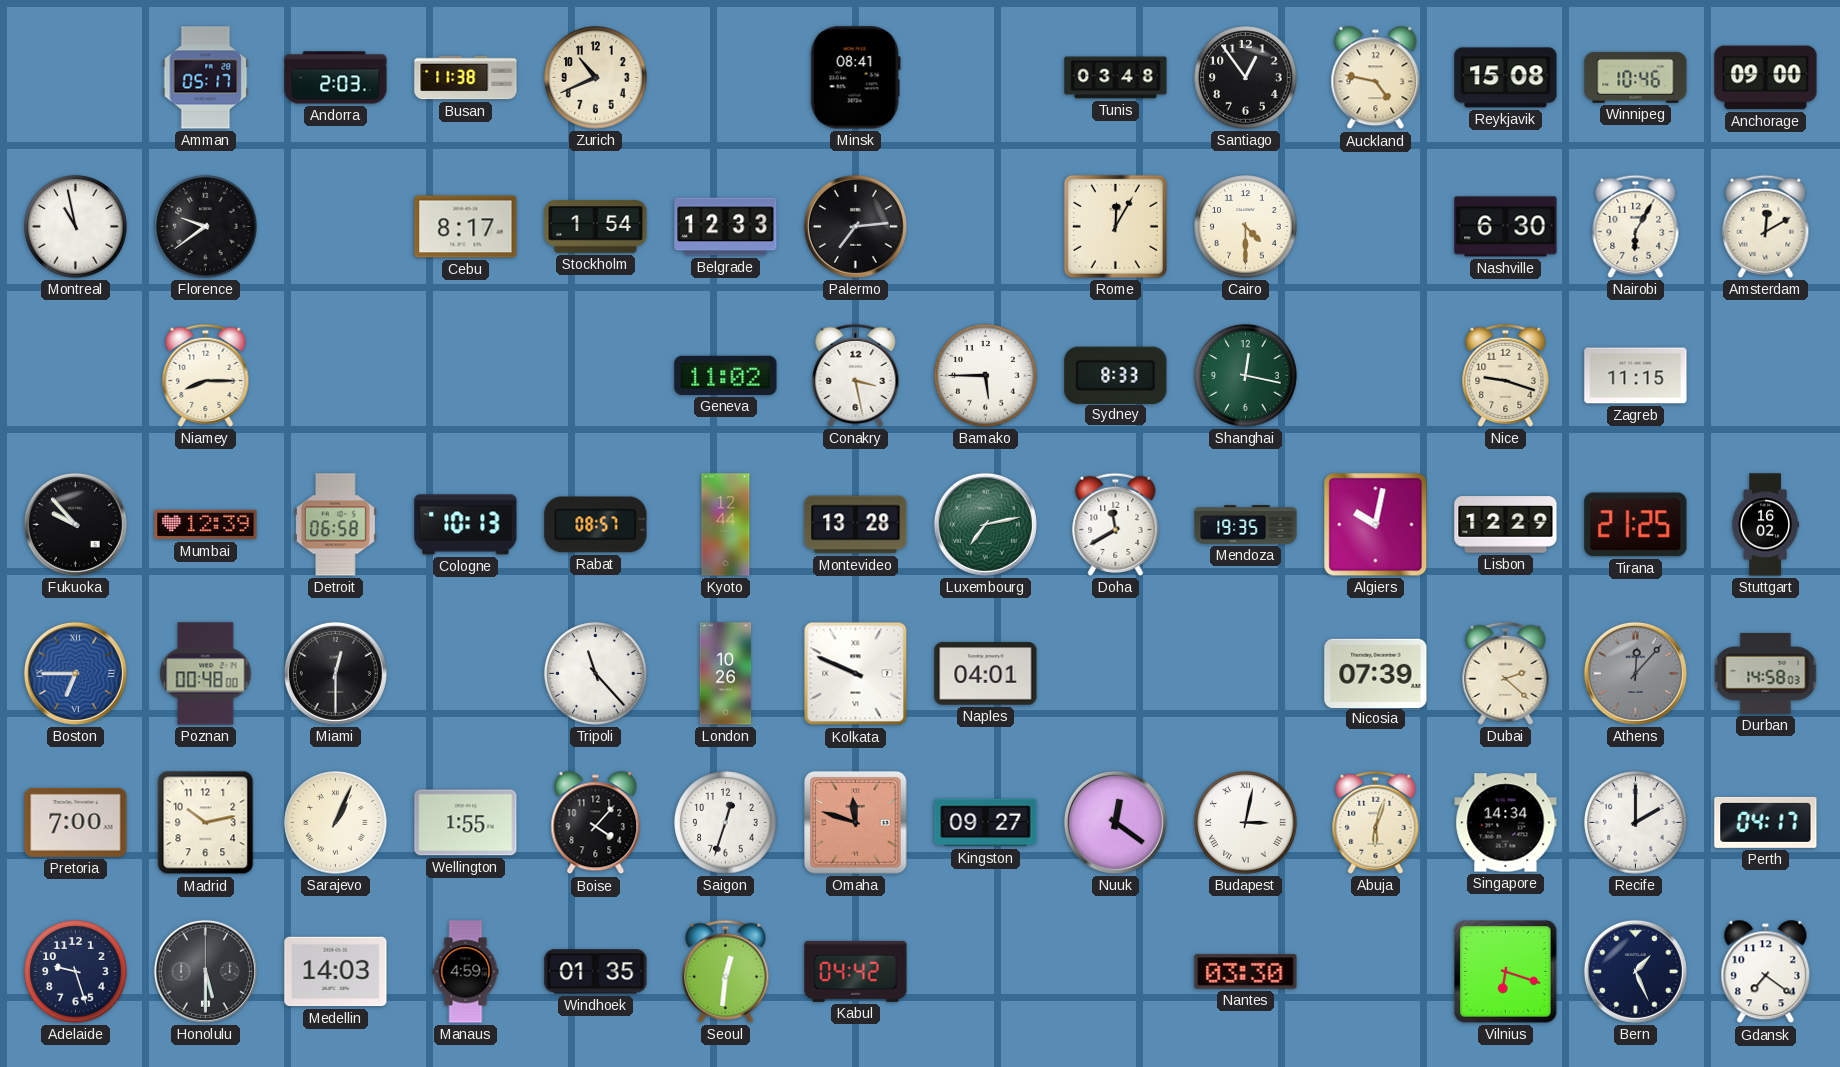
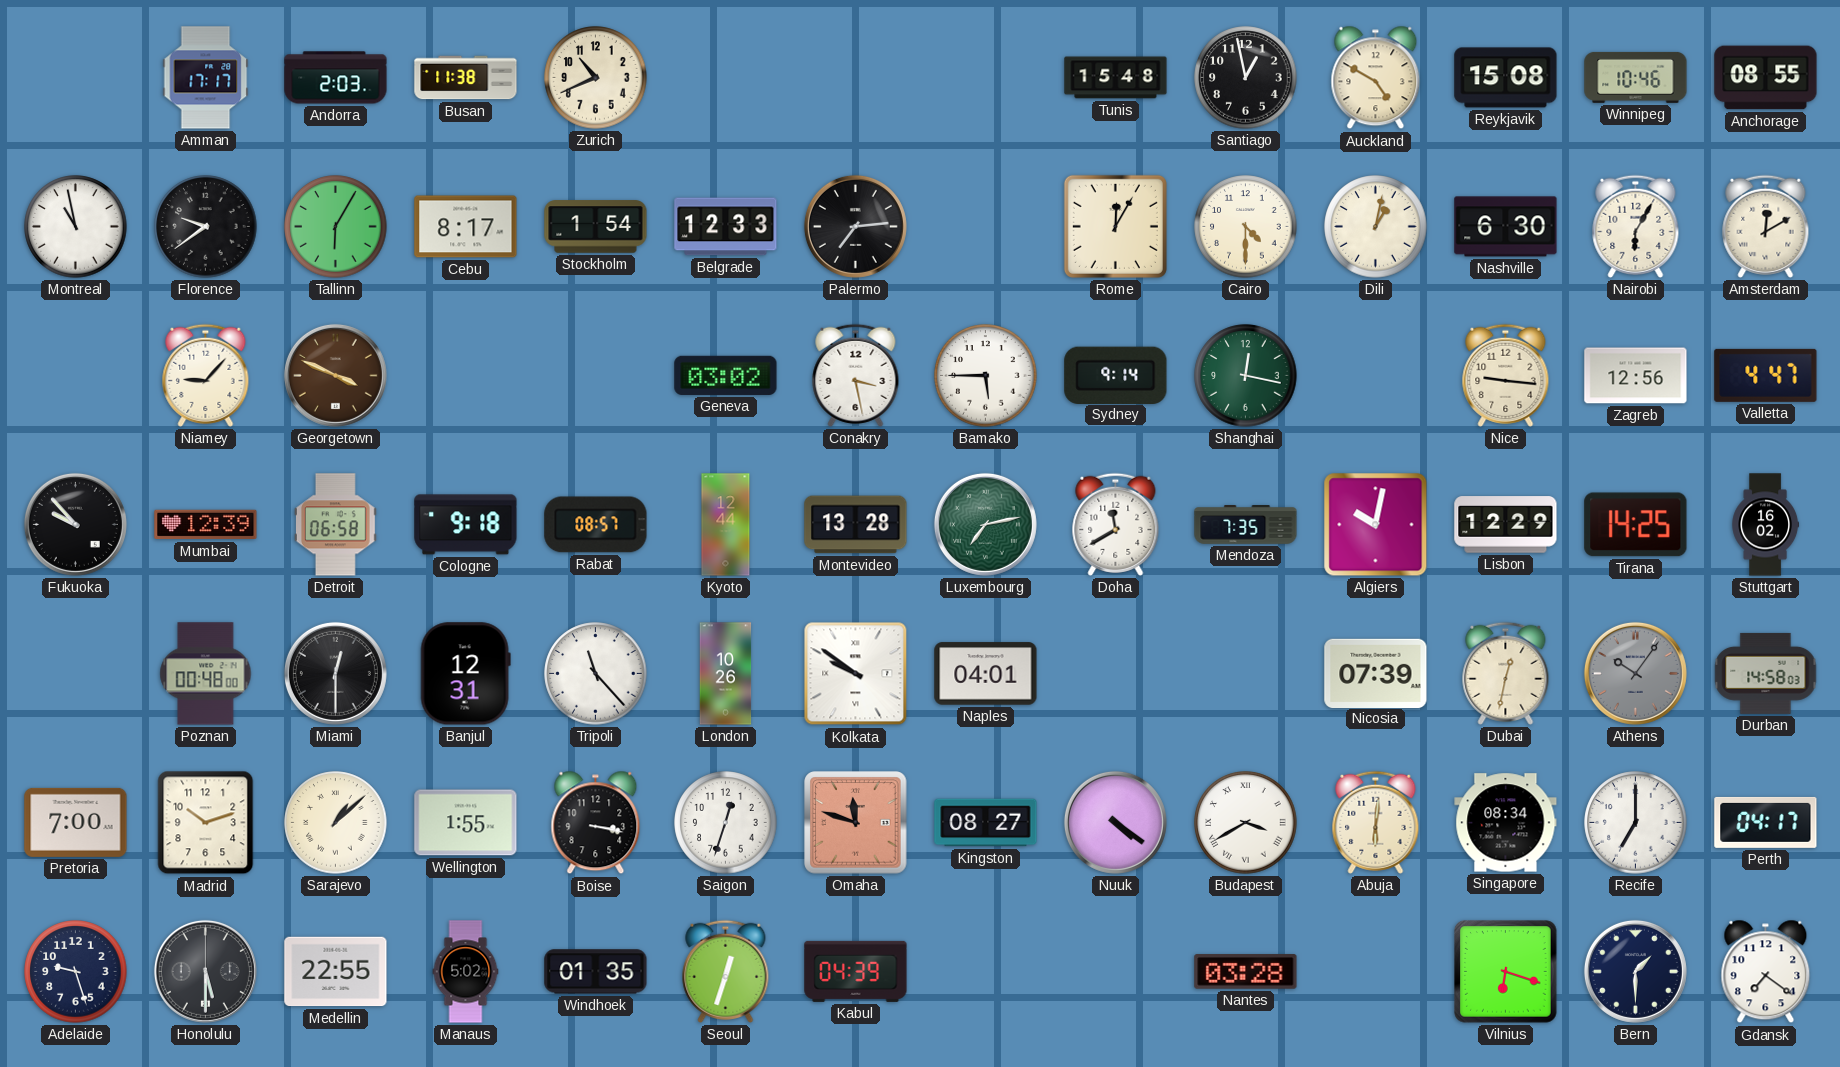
Amman: 05:17 -> 17:17
Minsk: 08:41 -> none
Tunis: 03:48 -> 15:48
Santiago: 12:54 -> 12:58
Auckland: 4:47 -> 4:50
Anchorage: 09:00 -> 08:55
Tallinn: none -> 6:05
Dili: none -> 1:02
Niamey: 8:15 -> 9:07
Georgetown: none -> 3:49
Geneva: 11:02 -> 03:02
Sydney: 8:33 -> 9:14
Nice: 9:18 -> 9:16
Zagreb: 11:15 -> 12:56
Valletta: none -> 4:47
Cologne: 10:13 -> 9:18
Mendoza: 19:35 -> 7:35
Tirana: 21:25 -> 14:25
Boston: 6:45 -> none
Banjul: none -> 12:31
Kolkata: 9:49 -> 9:51
Dubai: 2:22 -> 12:32
Athens: 12:07 -> 10:06
Madrid: 10:13 -> 10:12
Sarajevo: 1:04 -> 1:08
Boise: 4:07 -> 3:17
Kingston: 09:27 -> 08:27
Nuuk: 12:21 -> 4:21
Budapest: 3:02 -> 3:40
Abuja: 6:03 -> 6:01
Singapore: 14:34 -> 08:34
Recife: 2:00 -> 7:00
Medellin: 14:03 -> 22:55
Manaus: 4:59 -> 5:02
Seoul: 12:31 -> 12:33
Kabul: 04:42 -> 04:39
Nantes: 03:30 -> 03:28
Bern: 1:26 -> 1:30
